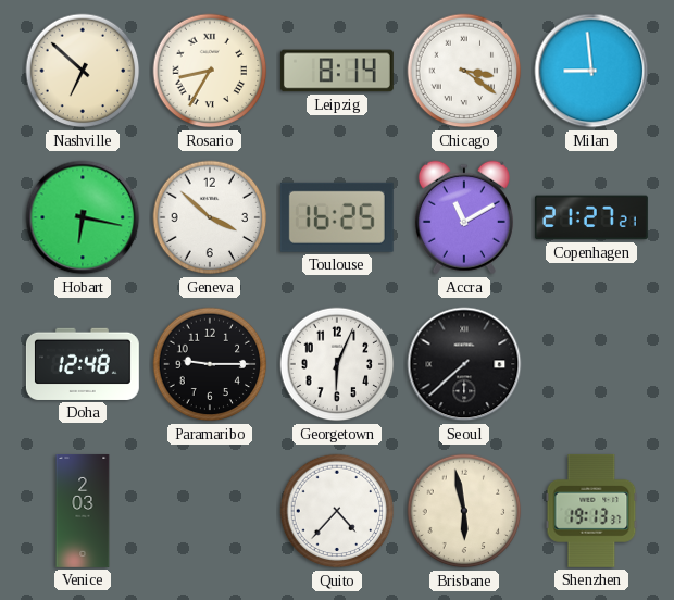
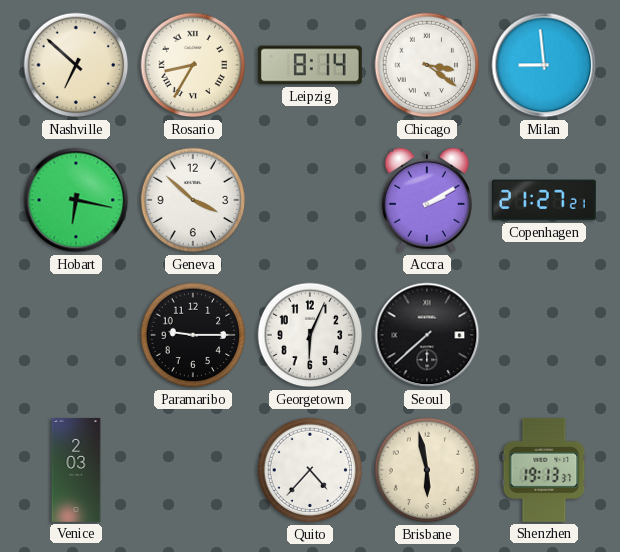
Toulouse: 16:25 -> none
Accra: 11:10 -> 2:10
Doha: 12:48 -> none
